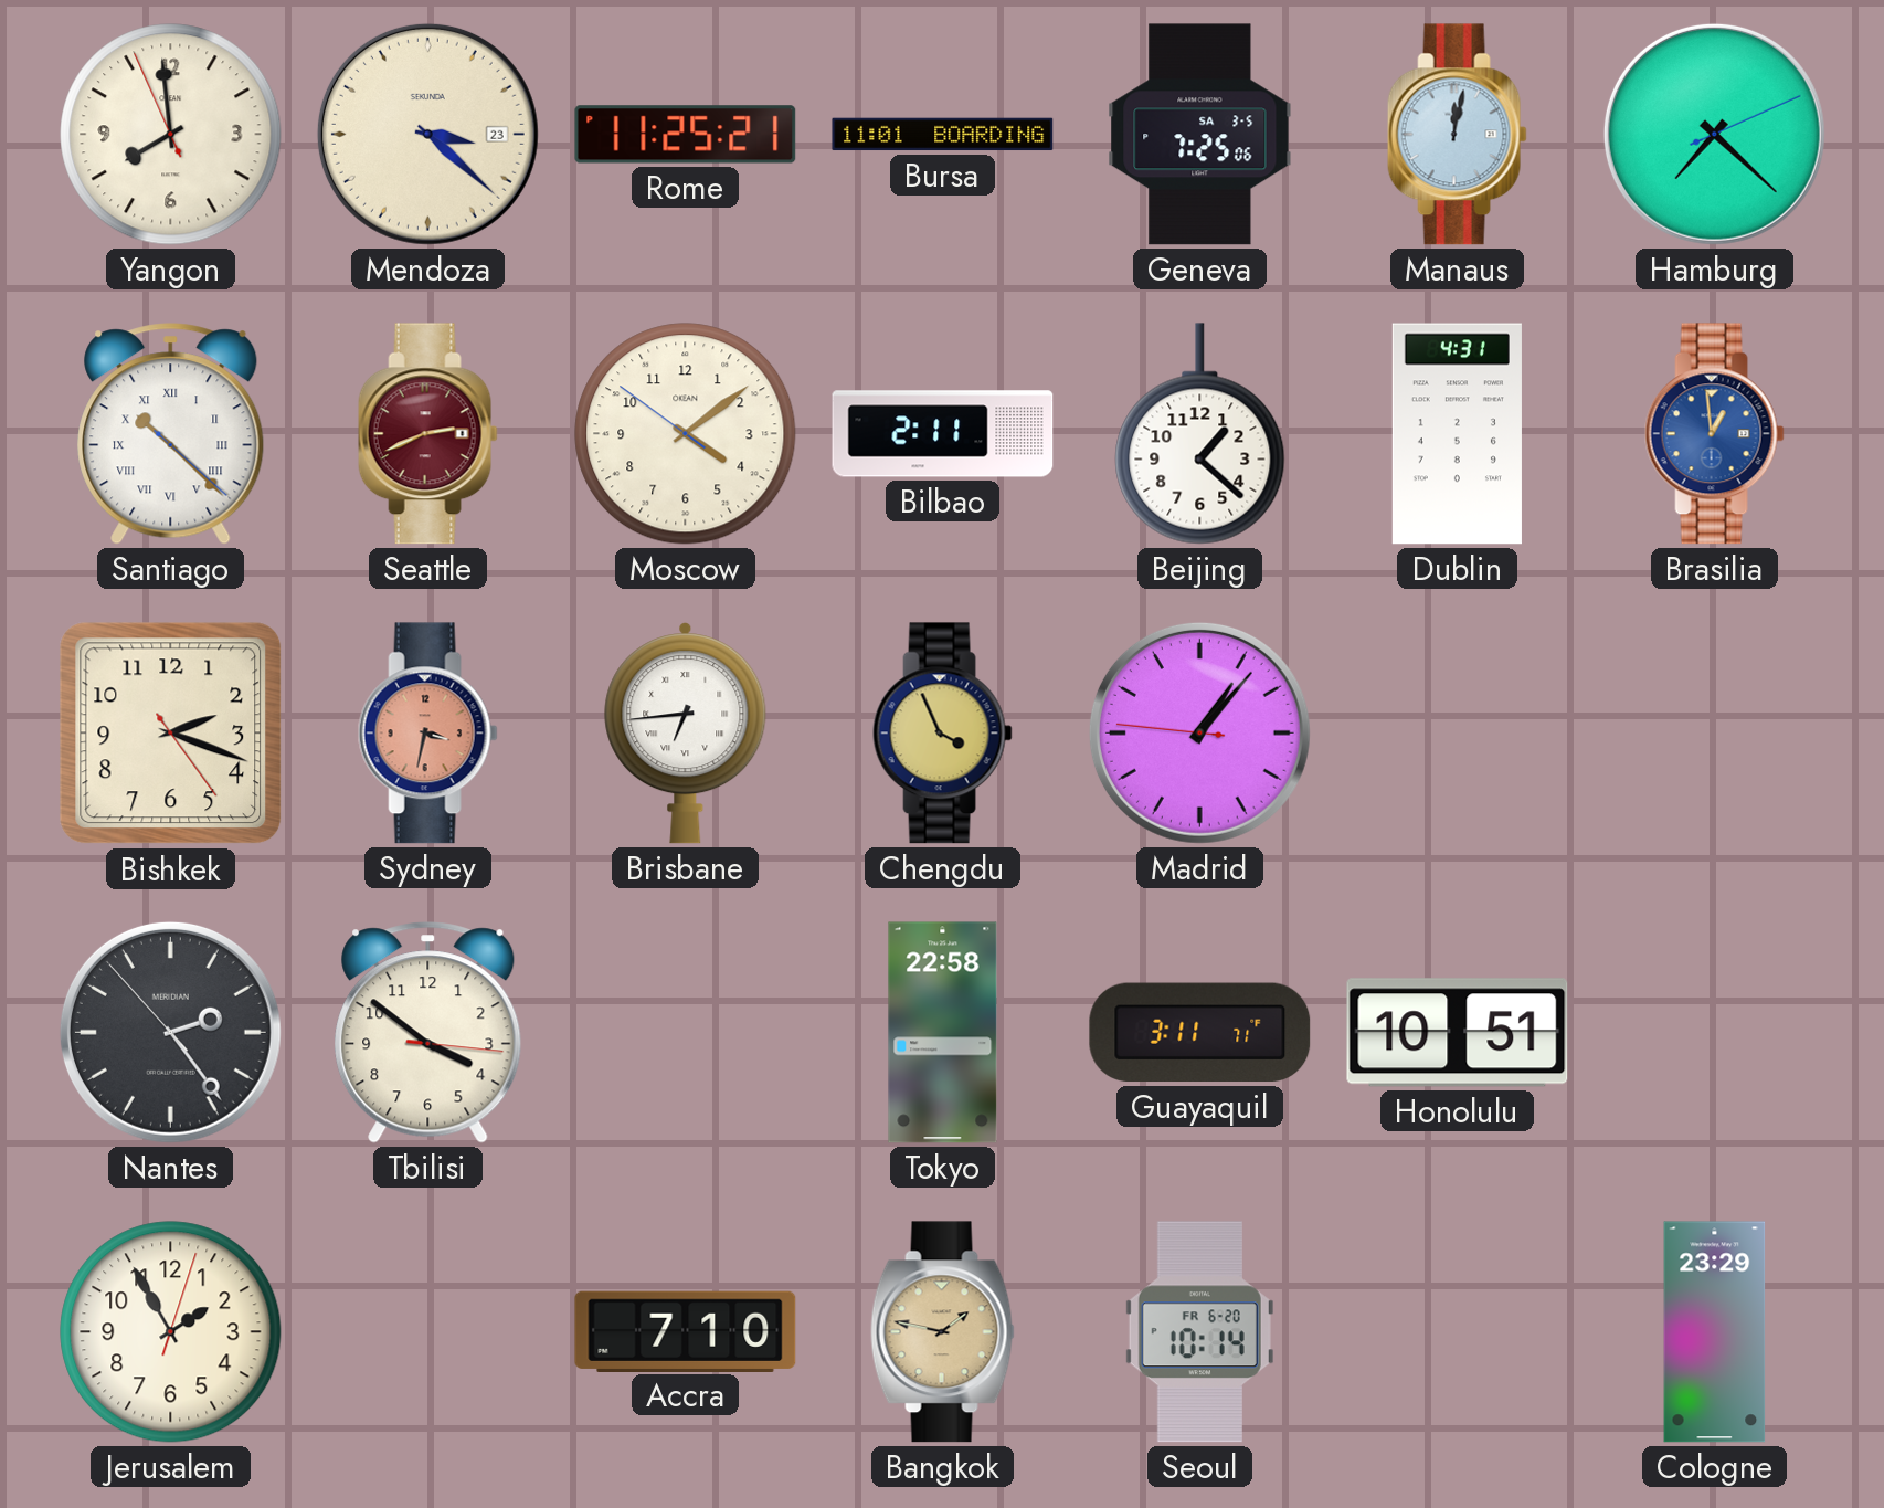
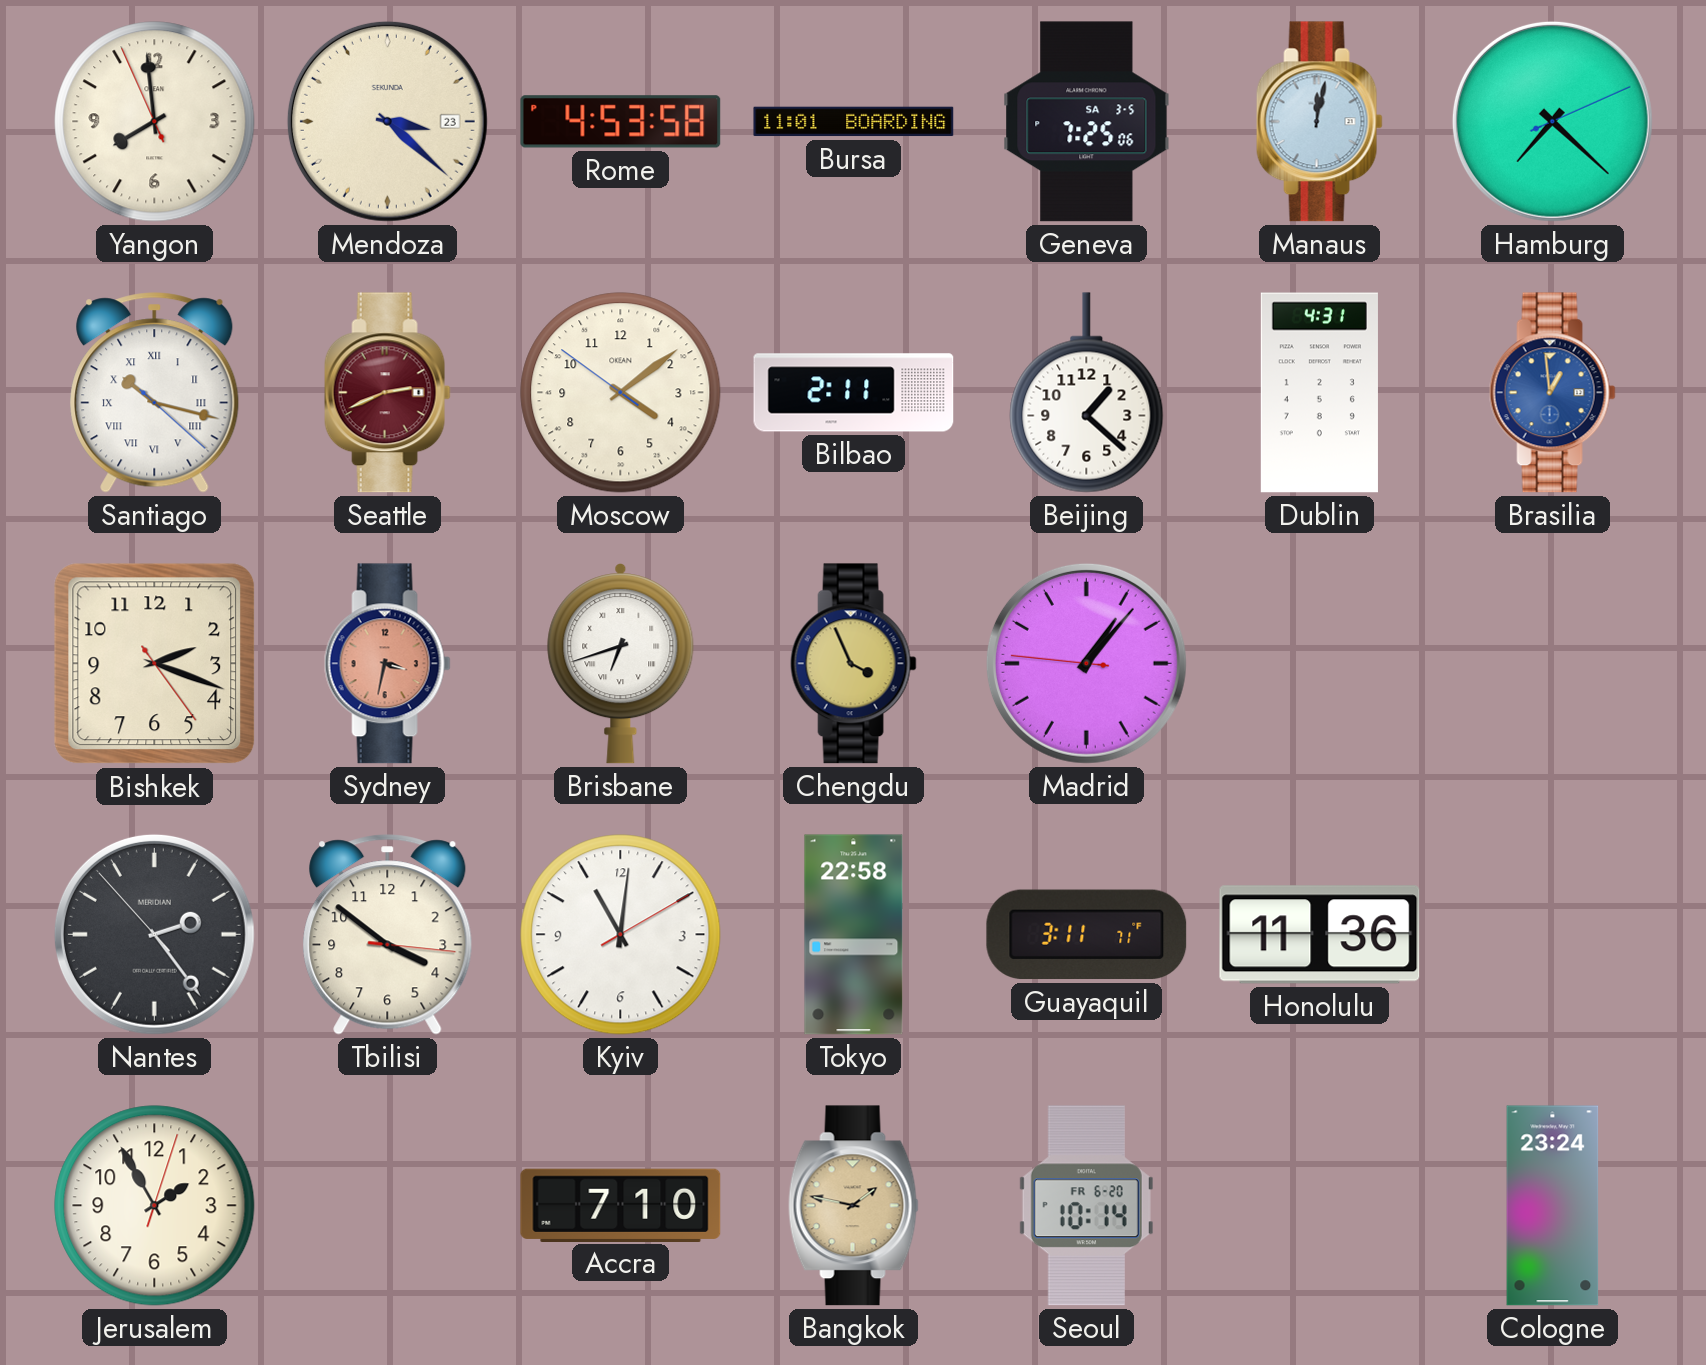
Rome: 11:25 -> 4:53
Santiago: 10:22 -> 10:17
Brisbane: 6:44 -> 6:42
Kyiv: none -> 11:01
Honolulu: 10:51 -> 11:36
Cologne: 23:29 -> 23:24
